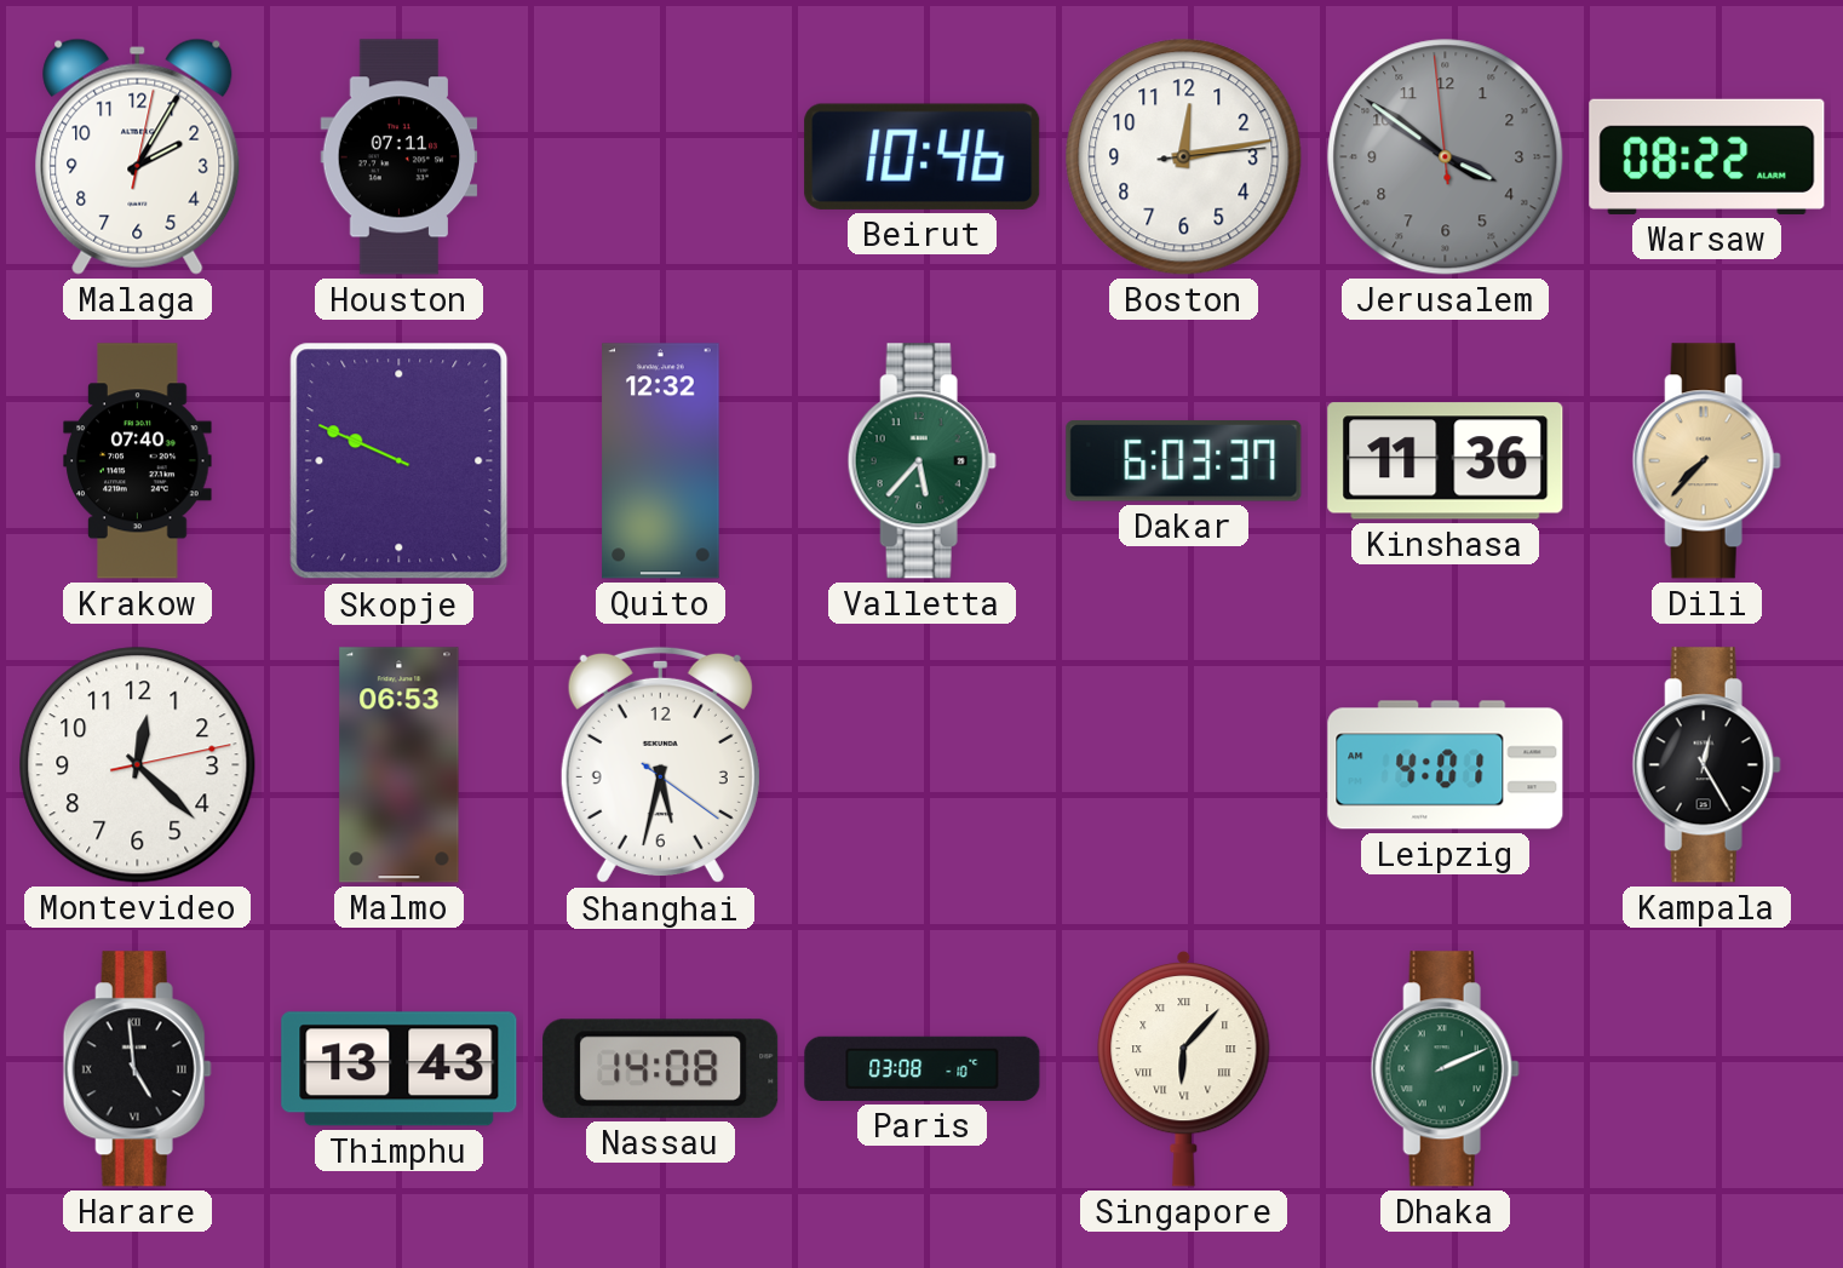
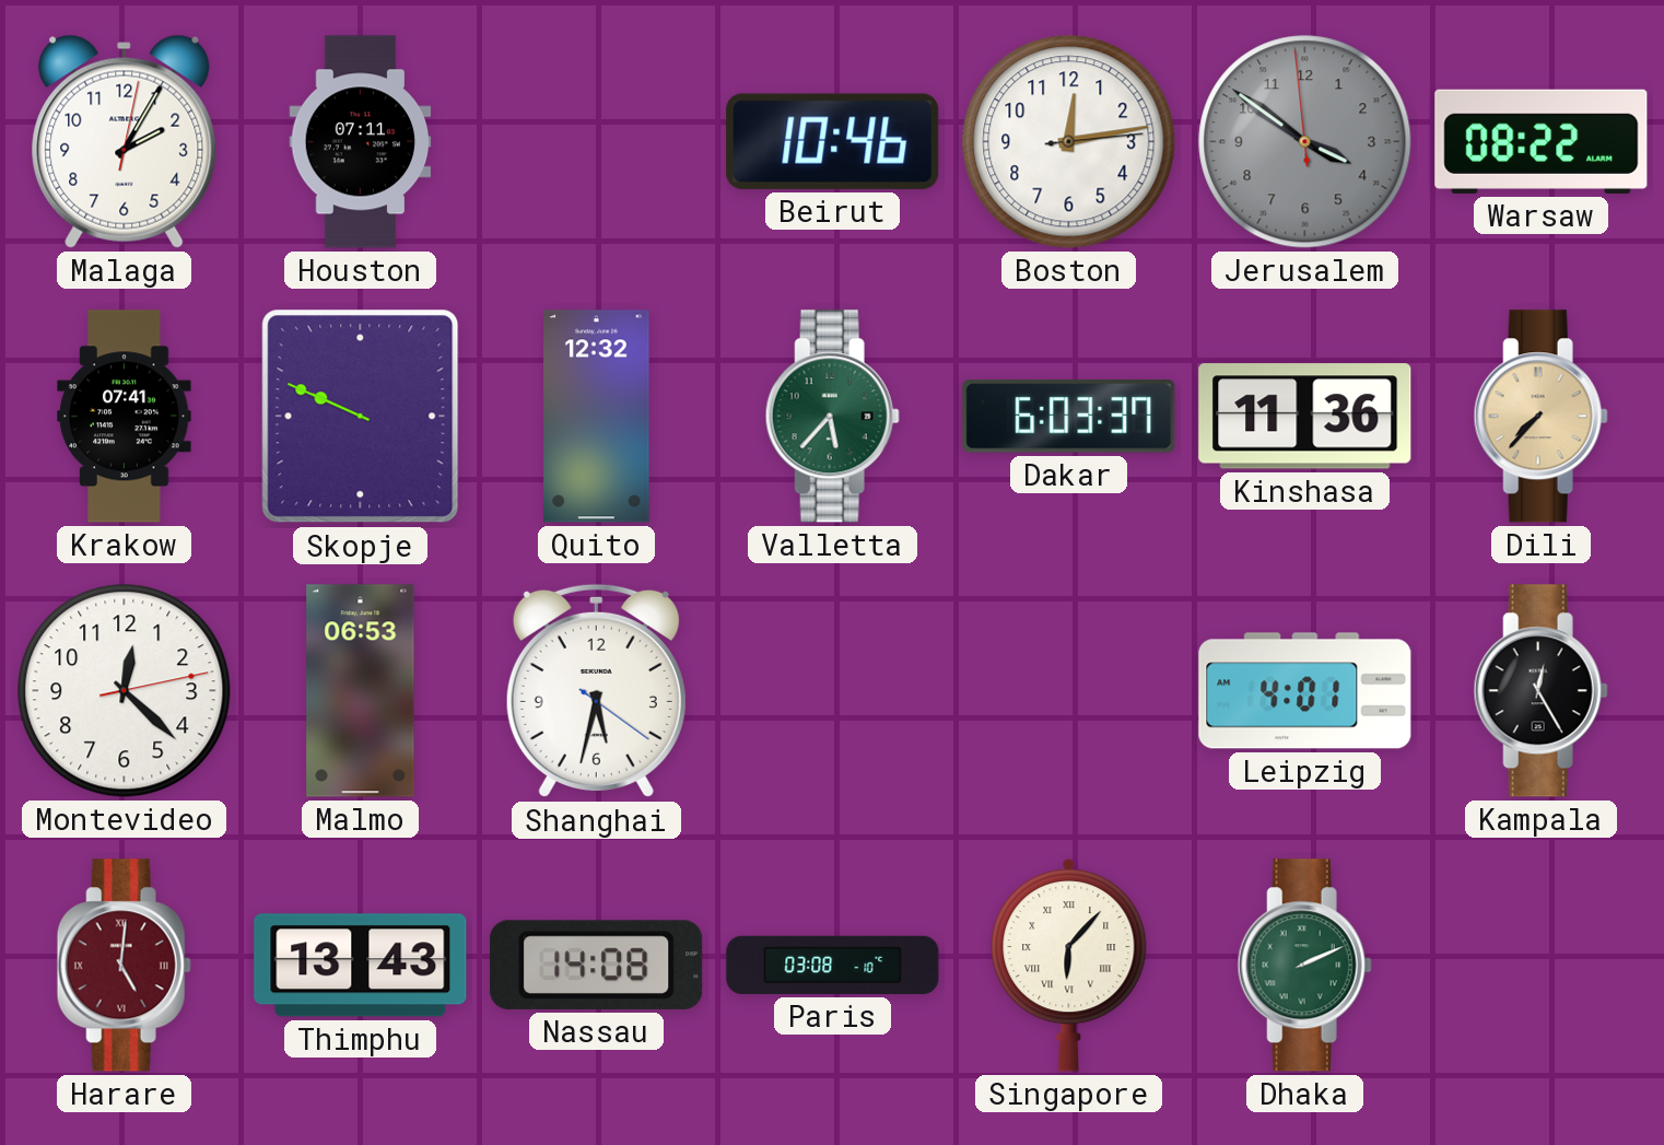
Krakow: 07:40 -> 07:41
Harare: 4:59 -> 5:01
Harare dial: black -> burgundy
